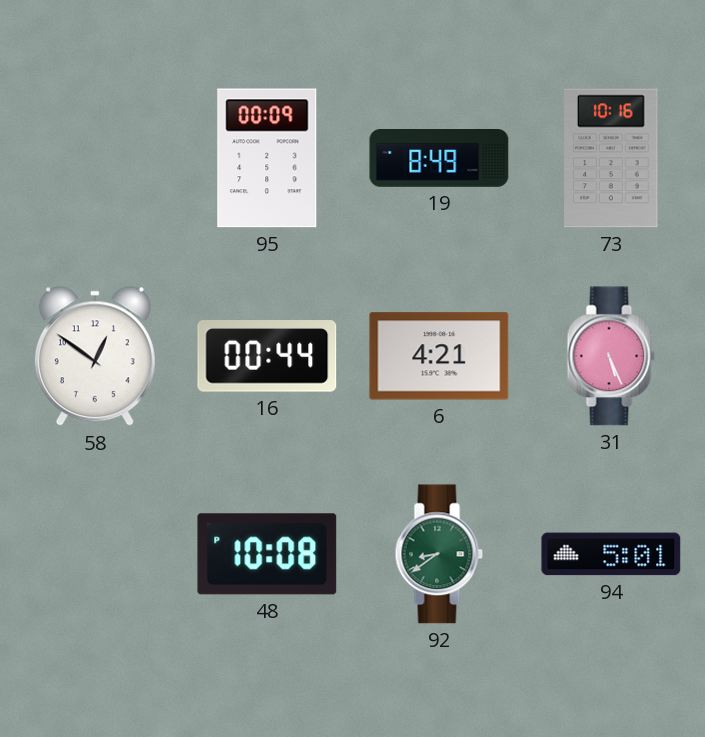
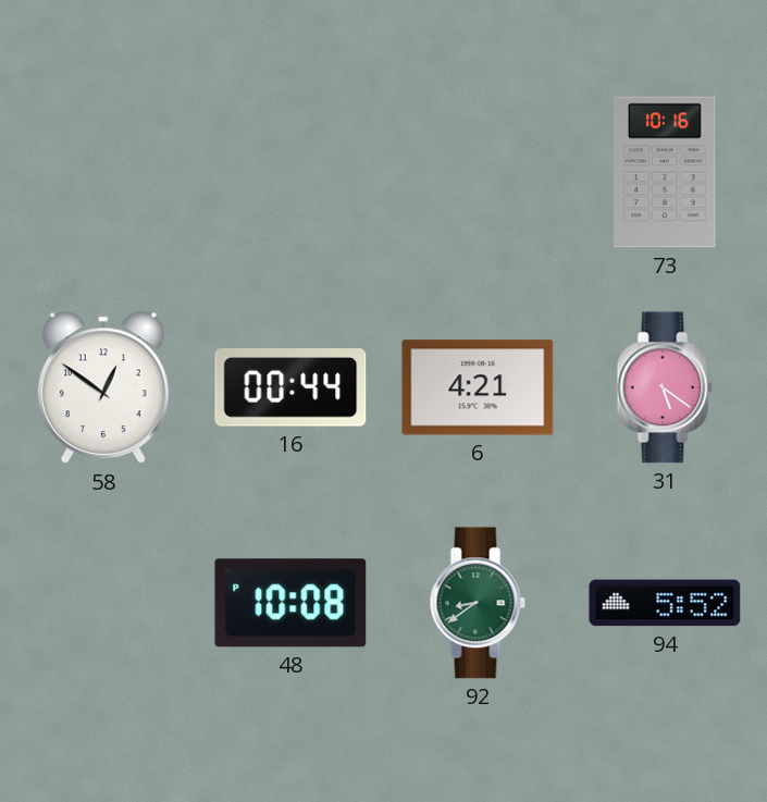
95: 00:09 -> none
19: 8:49 -> none
31: 5:26 -> 5:21
94: 5:01 -> 5:52
